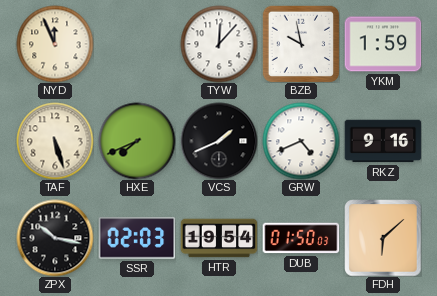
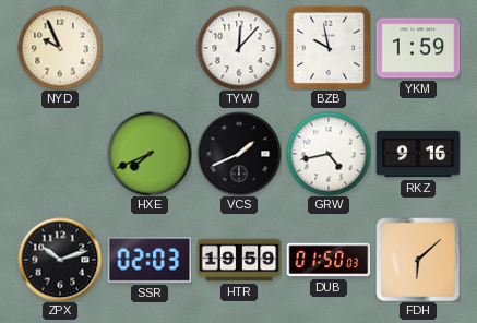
NYD: 11:56 -> 9:56
TAF: 5:27 -> none
GRW: 4:41 -> 4:43
ZPX: 10:17 -> 10:12
HTR: 19:54 -> 19:59
